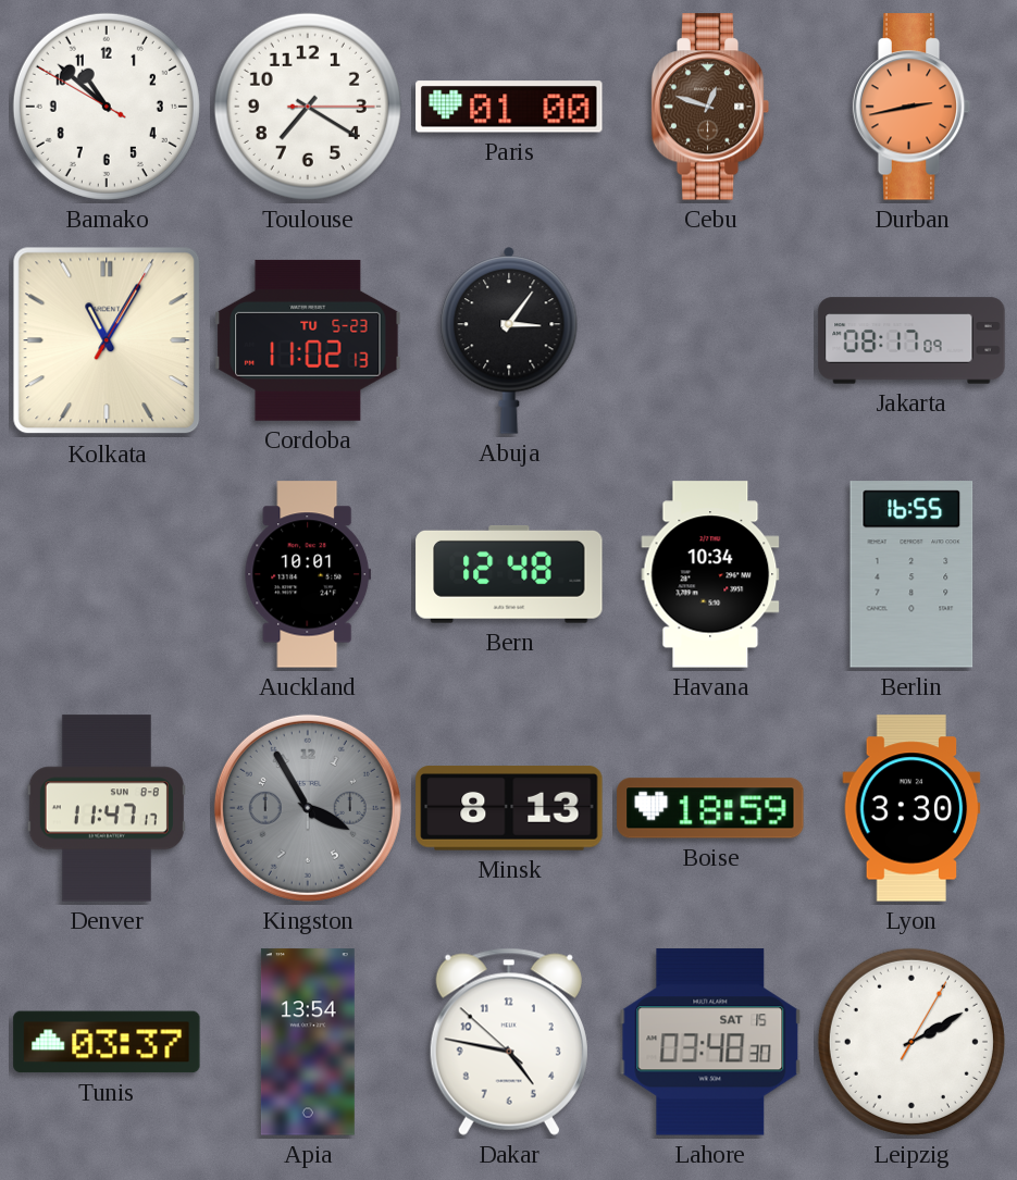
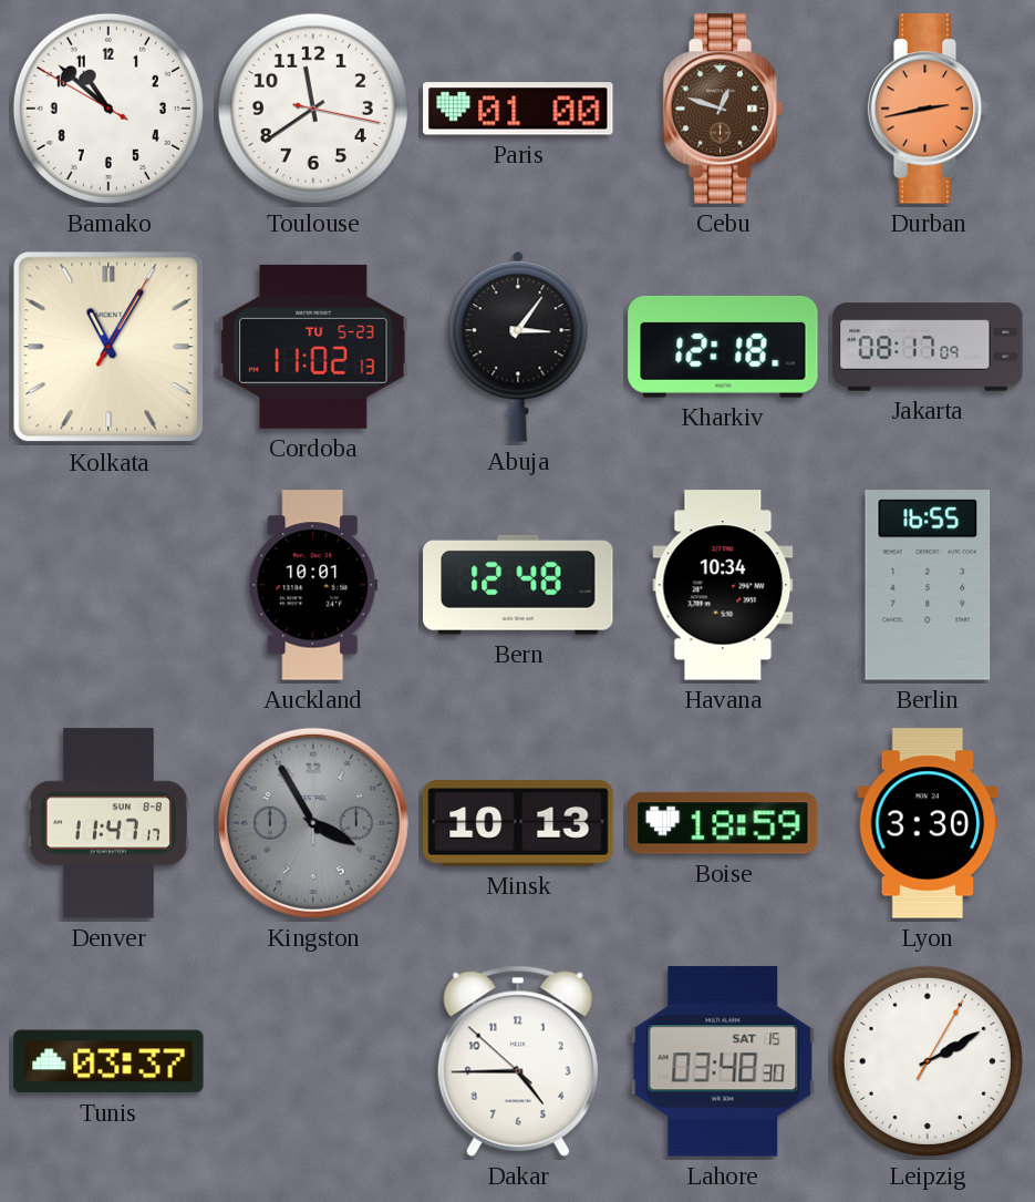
Toulouse: 7:20 -> 11:39
Kharkiv: none -> 12:18
Minsk: 8:13 -> 10:13
Apia: 13:54 -> none
Dakar: 4:46 -> 4:44
